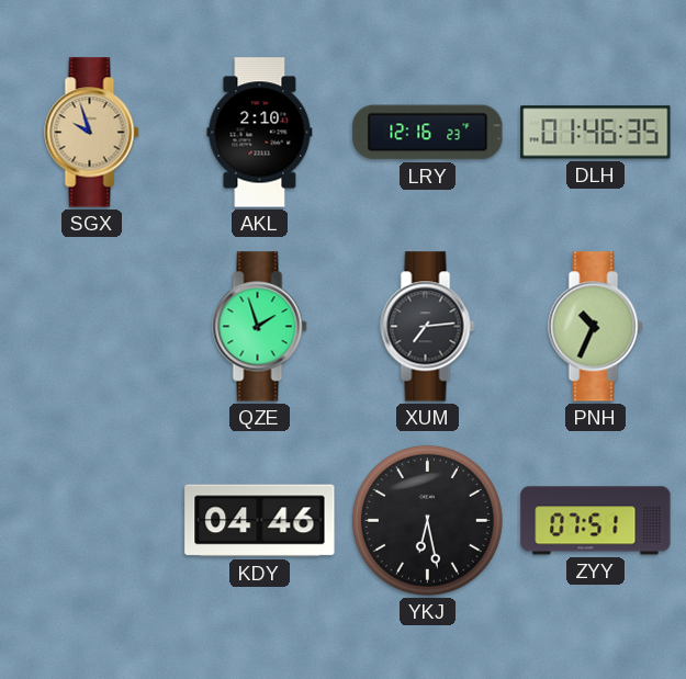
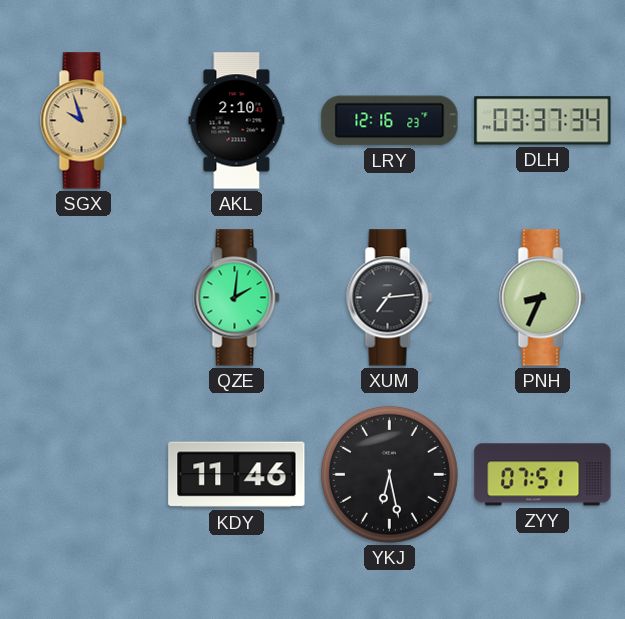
DLH: 01:46 -> 03:37
QZE: 1:57 -> 2:01
PNH: 10:34 -> 8:34
KDY: 04:46 -> 11:46
